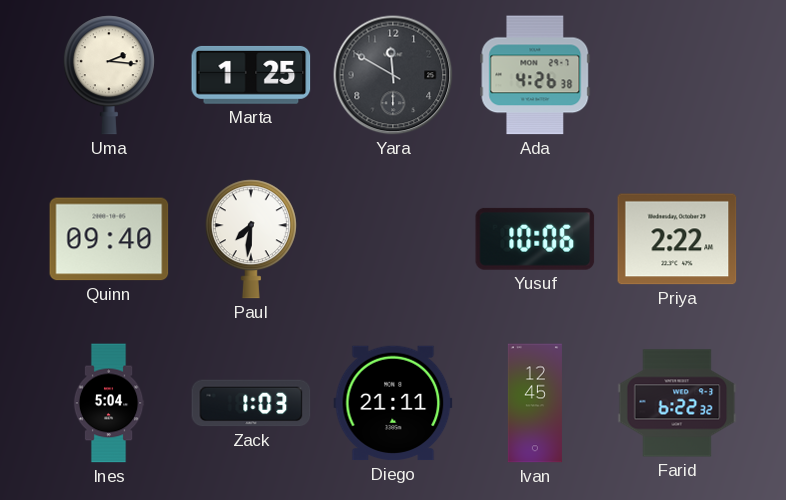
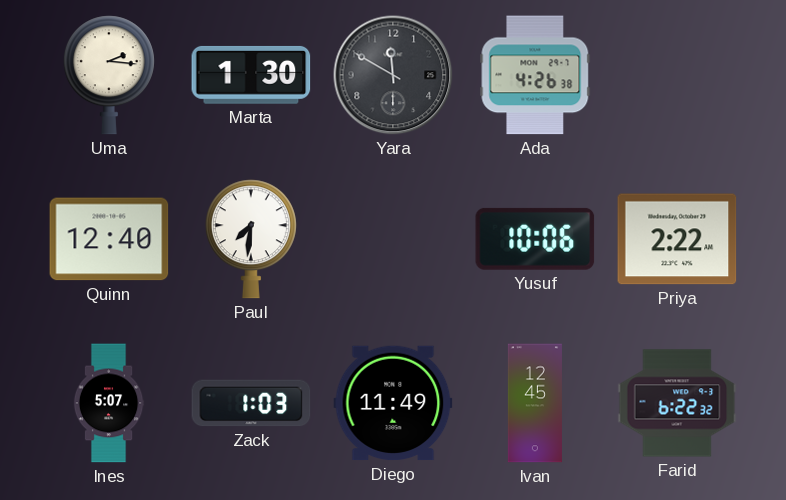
Marta: 1:25 -> 1:30
Quinn: 09:40 -> 12:40
Ines: 5:04 -> 5:07
Diego: 21:11 -> 11:49
